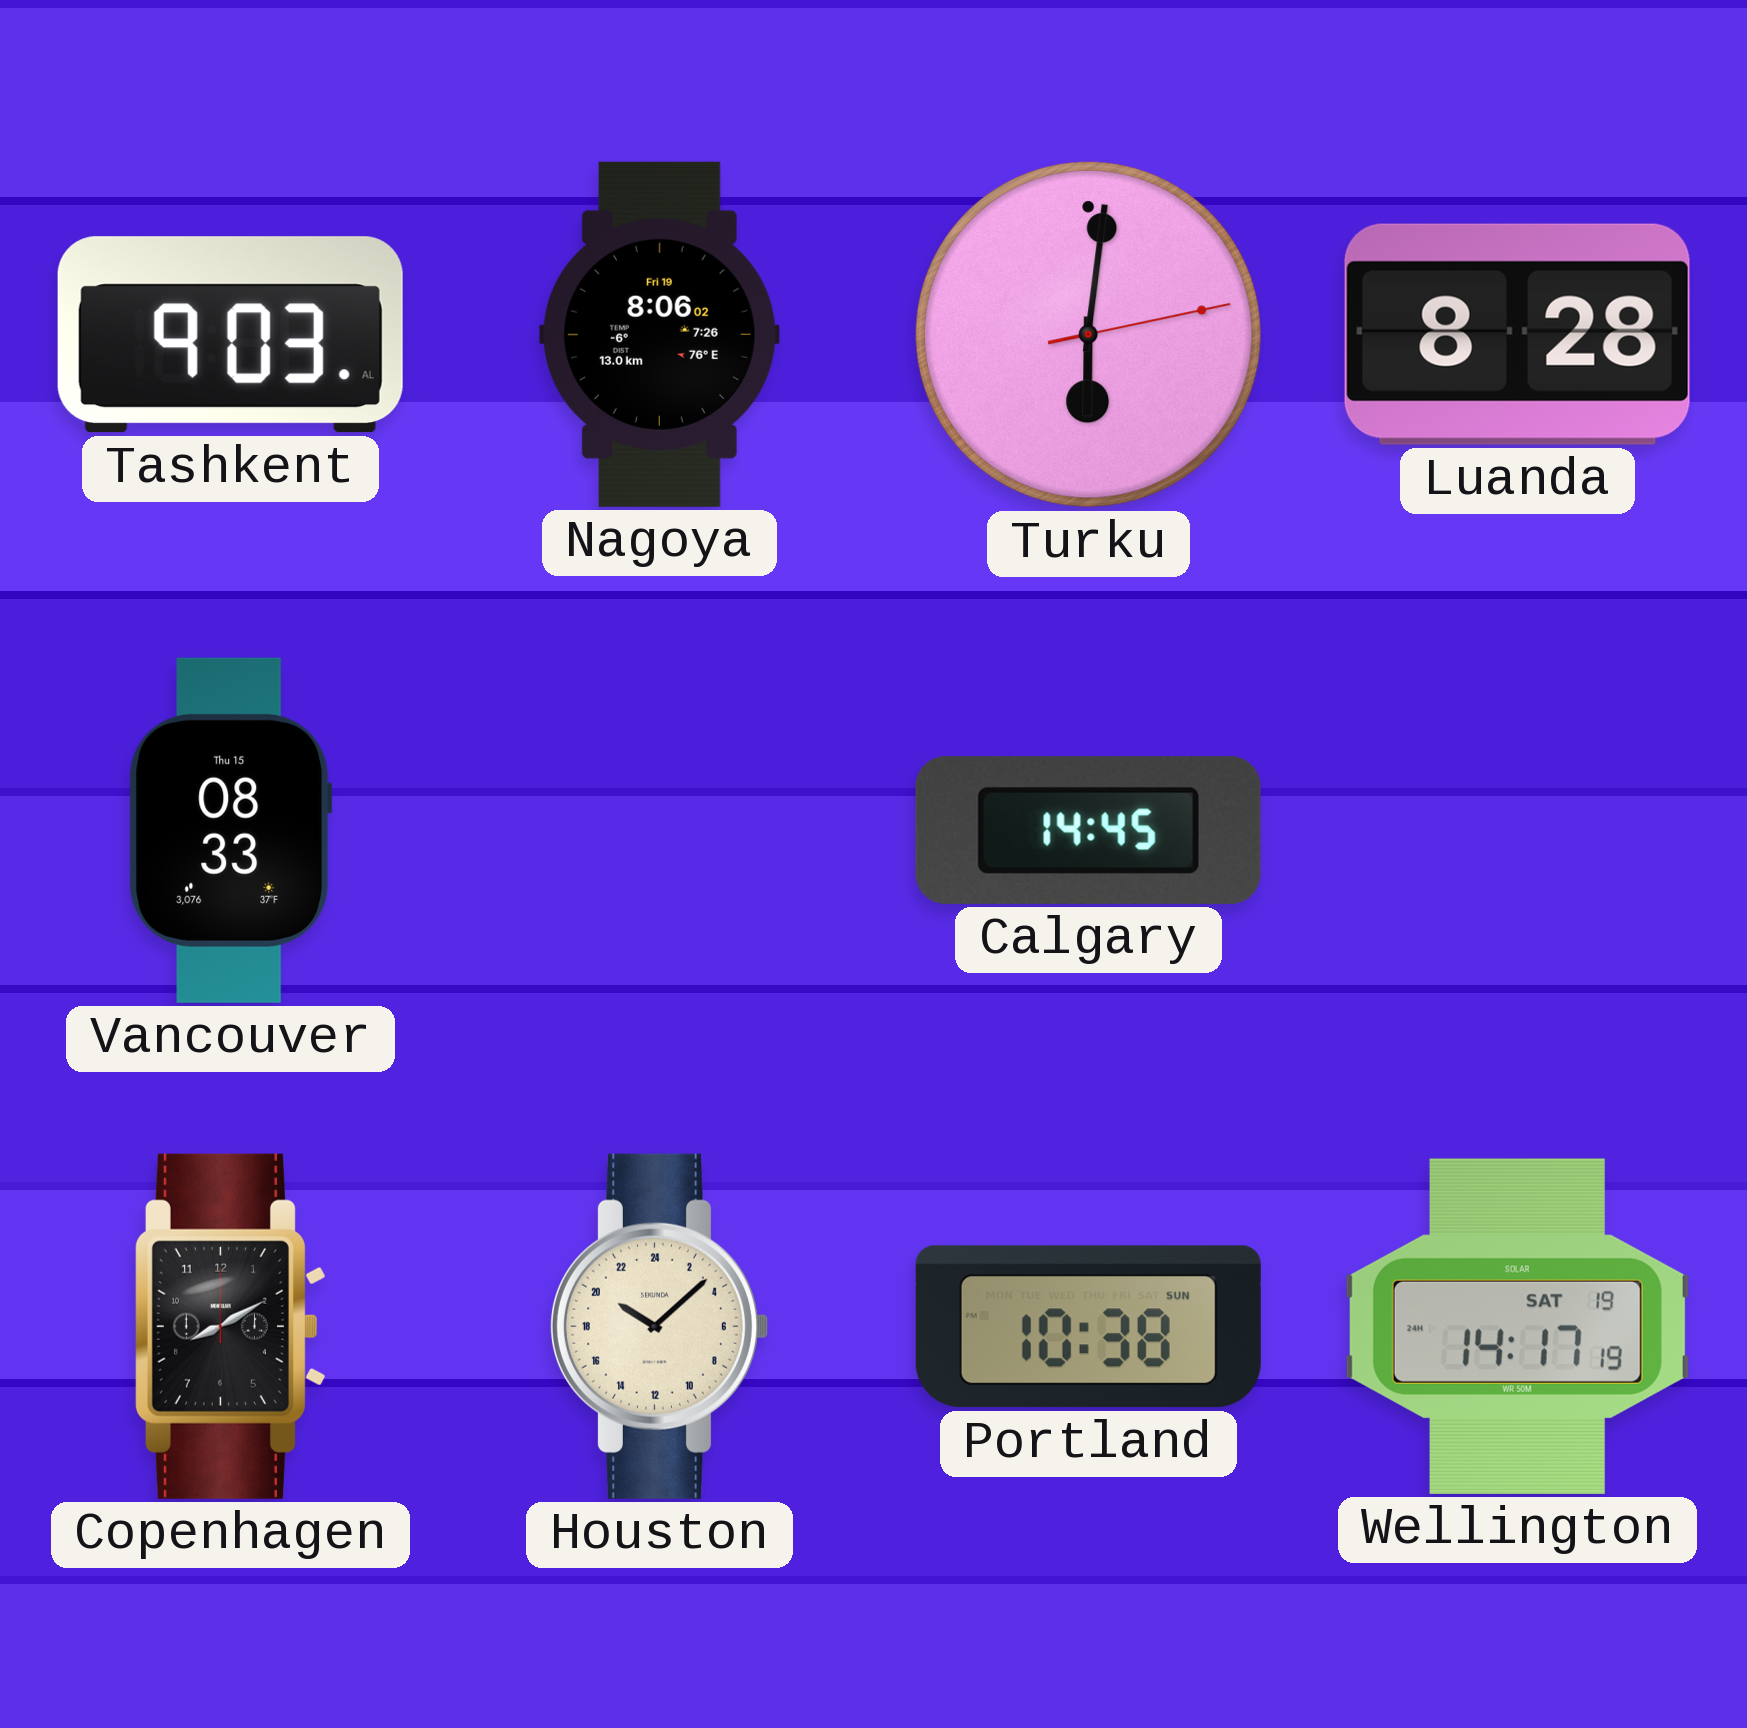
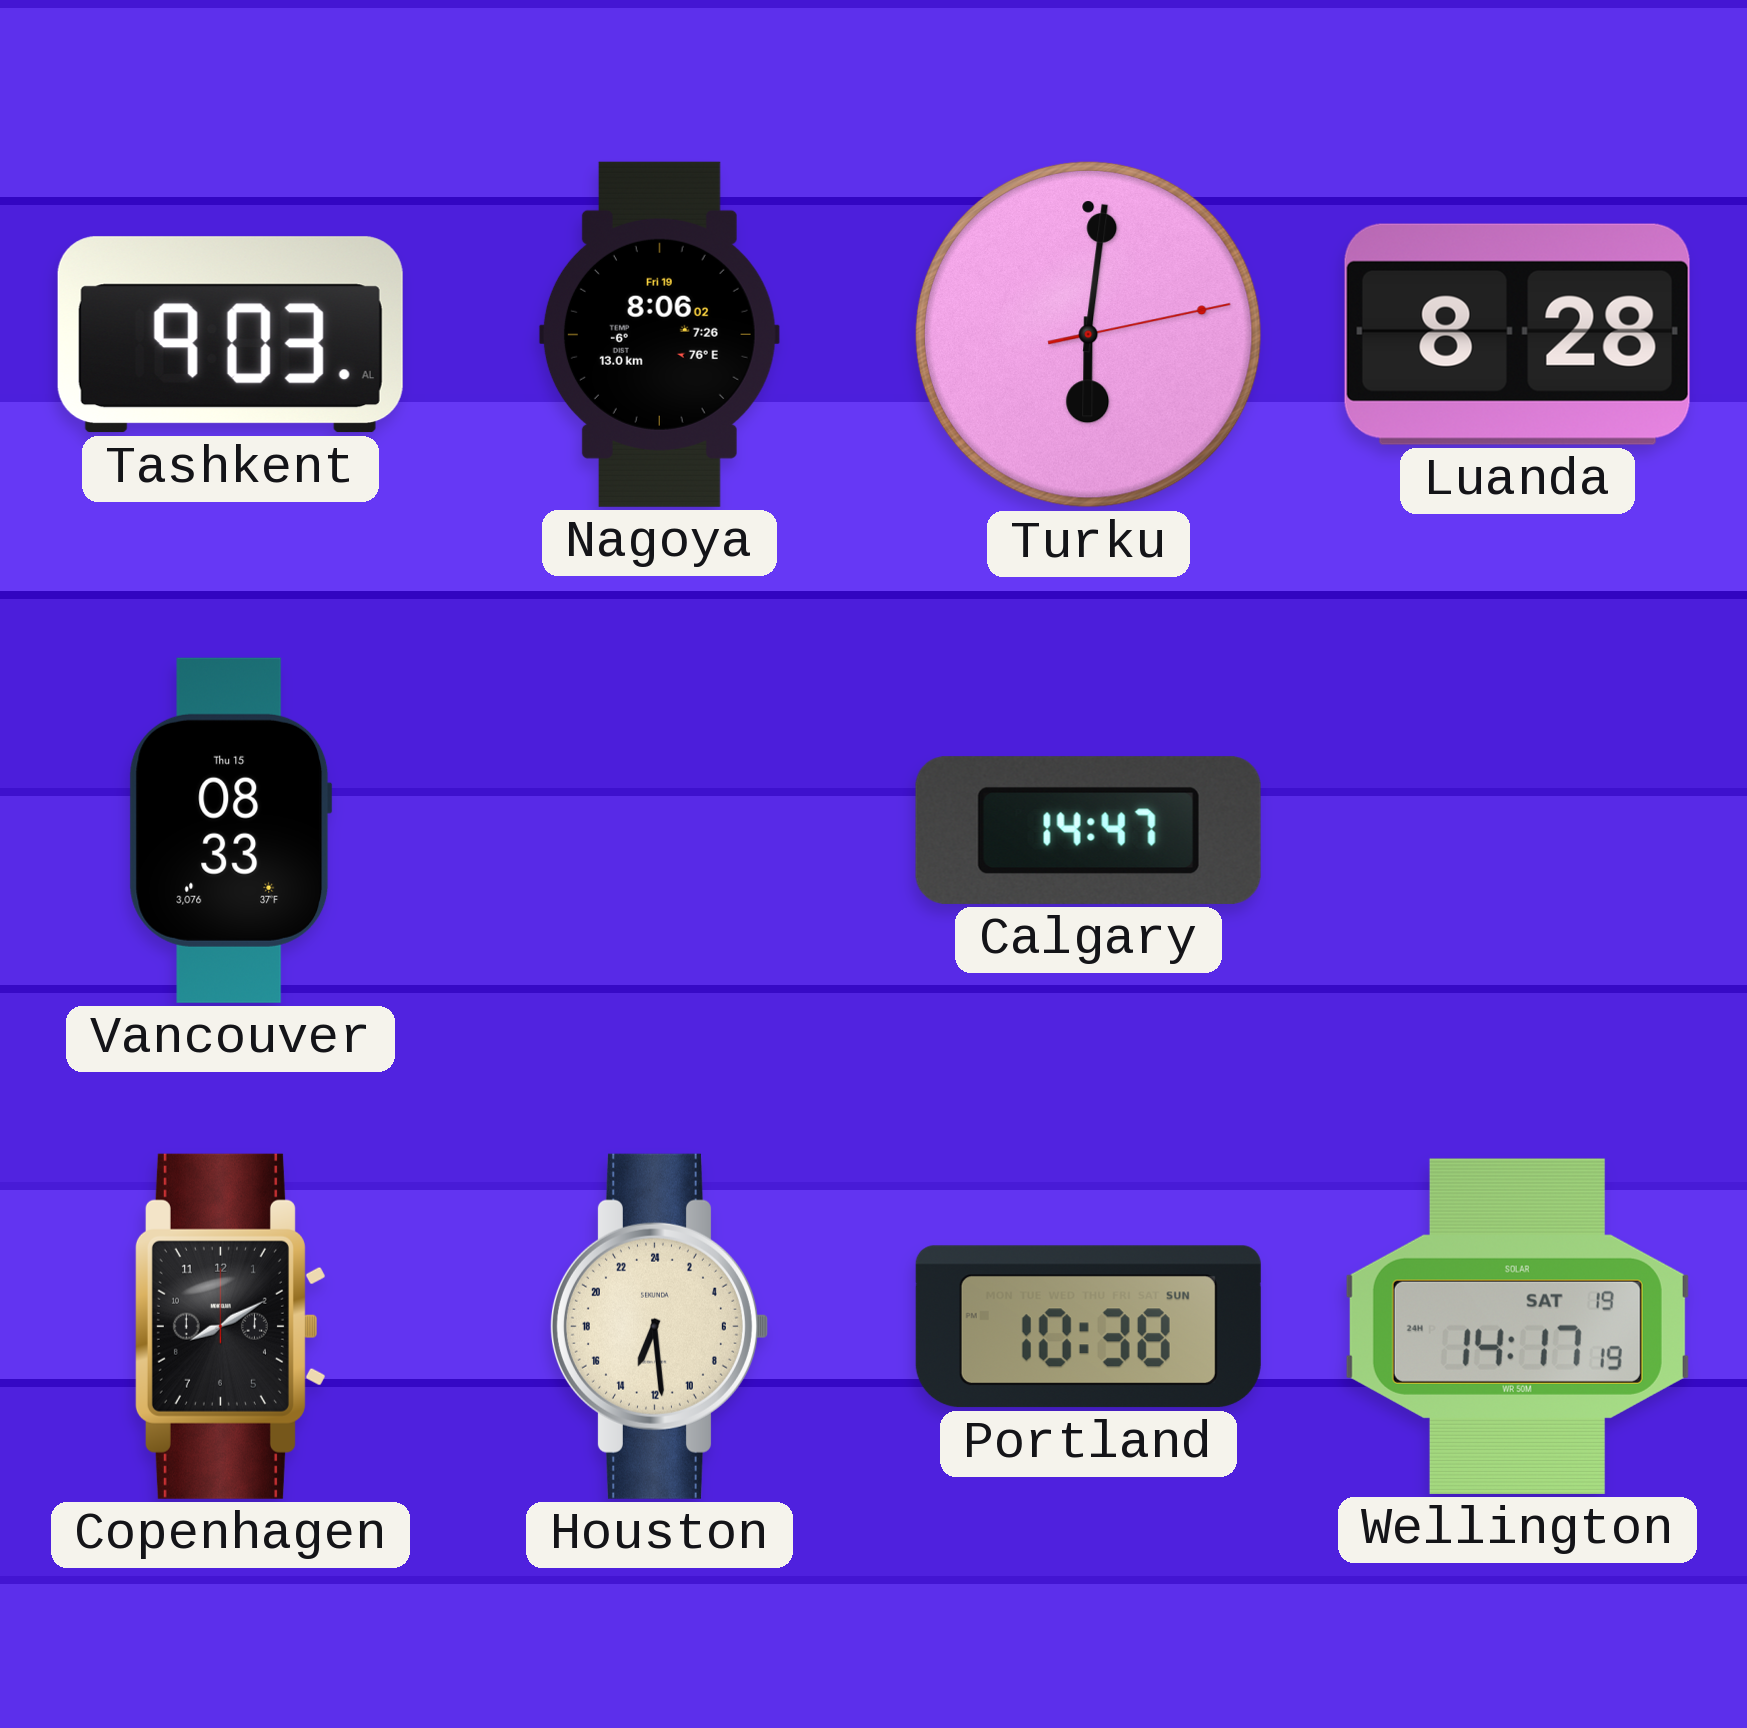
Calgary: 14:45 -> 14:47
Houston: 20:08 -> 13:29
